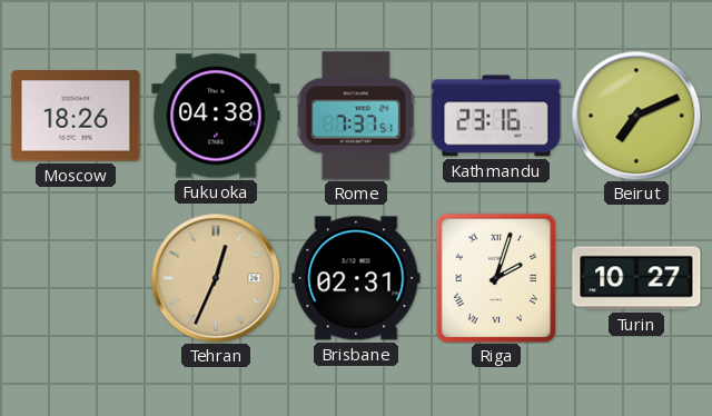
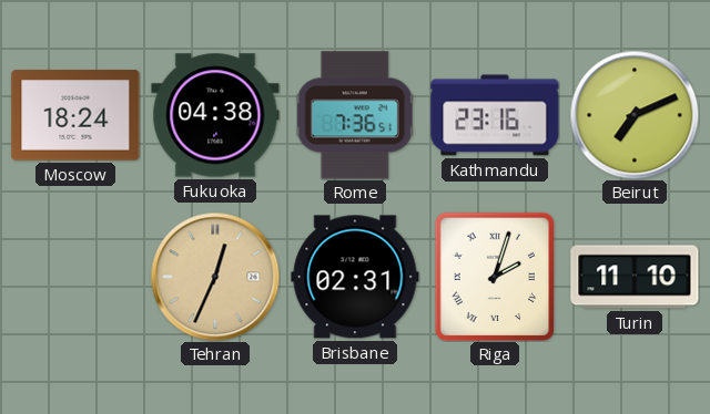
Moscow: 18:26 -> 18:24
Rome: 7:37 -> 7:36
Turin: 10:27 -> 11:10
